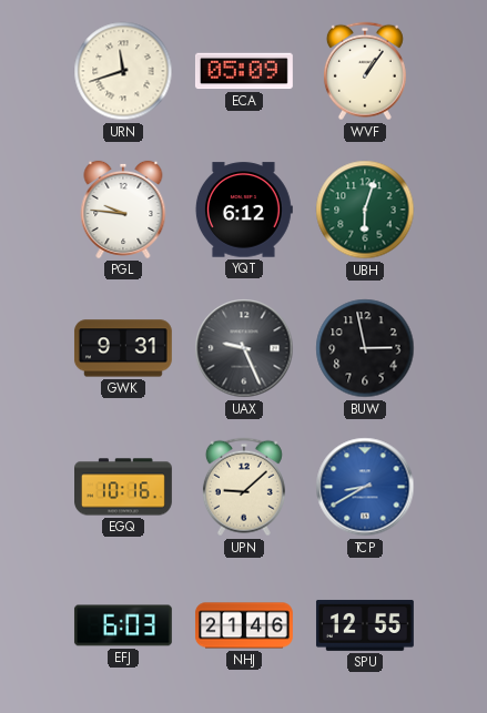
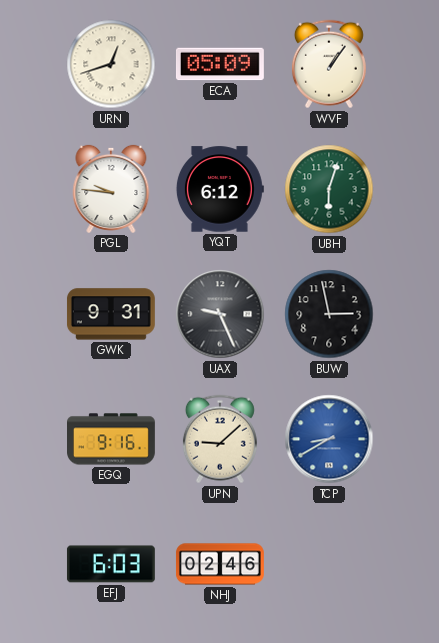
URN: 11:42 -> 12:42
EGQ: 10:16 -> 9:16
NHJ: 21:46 -> 02:46
SPU: 12:55 -> none
